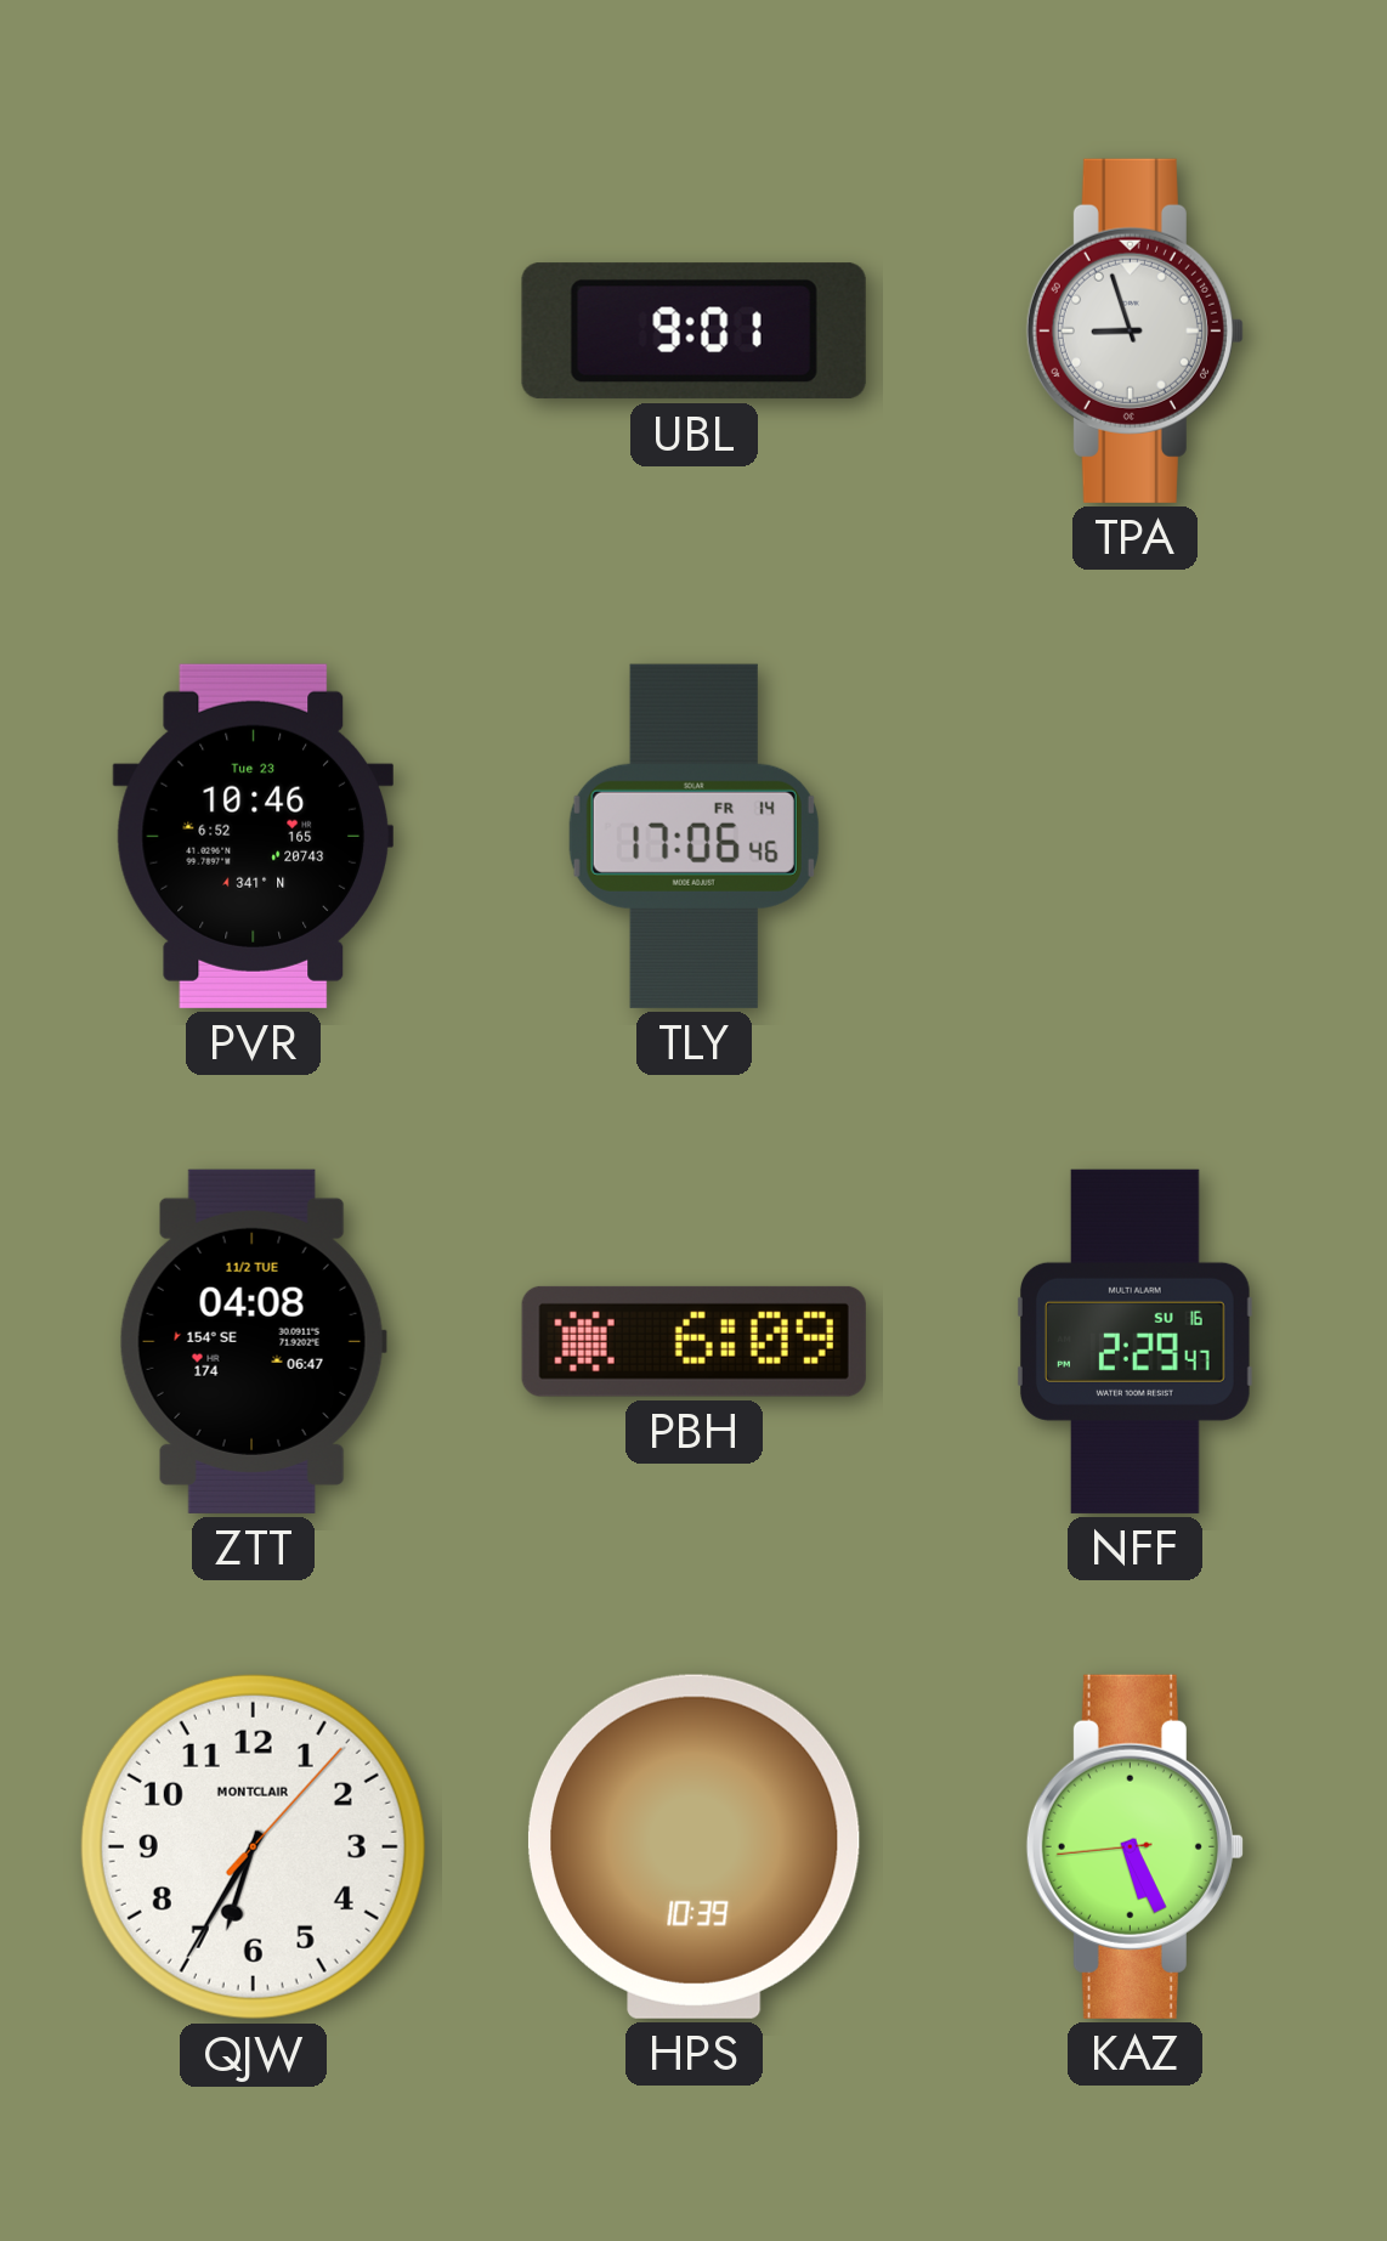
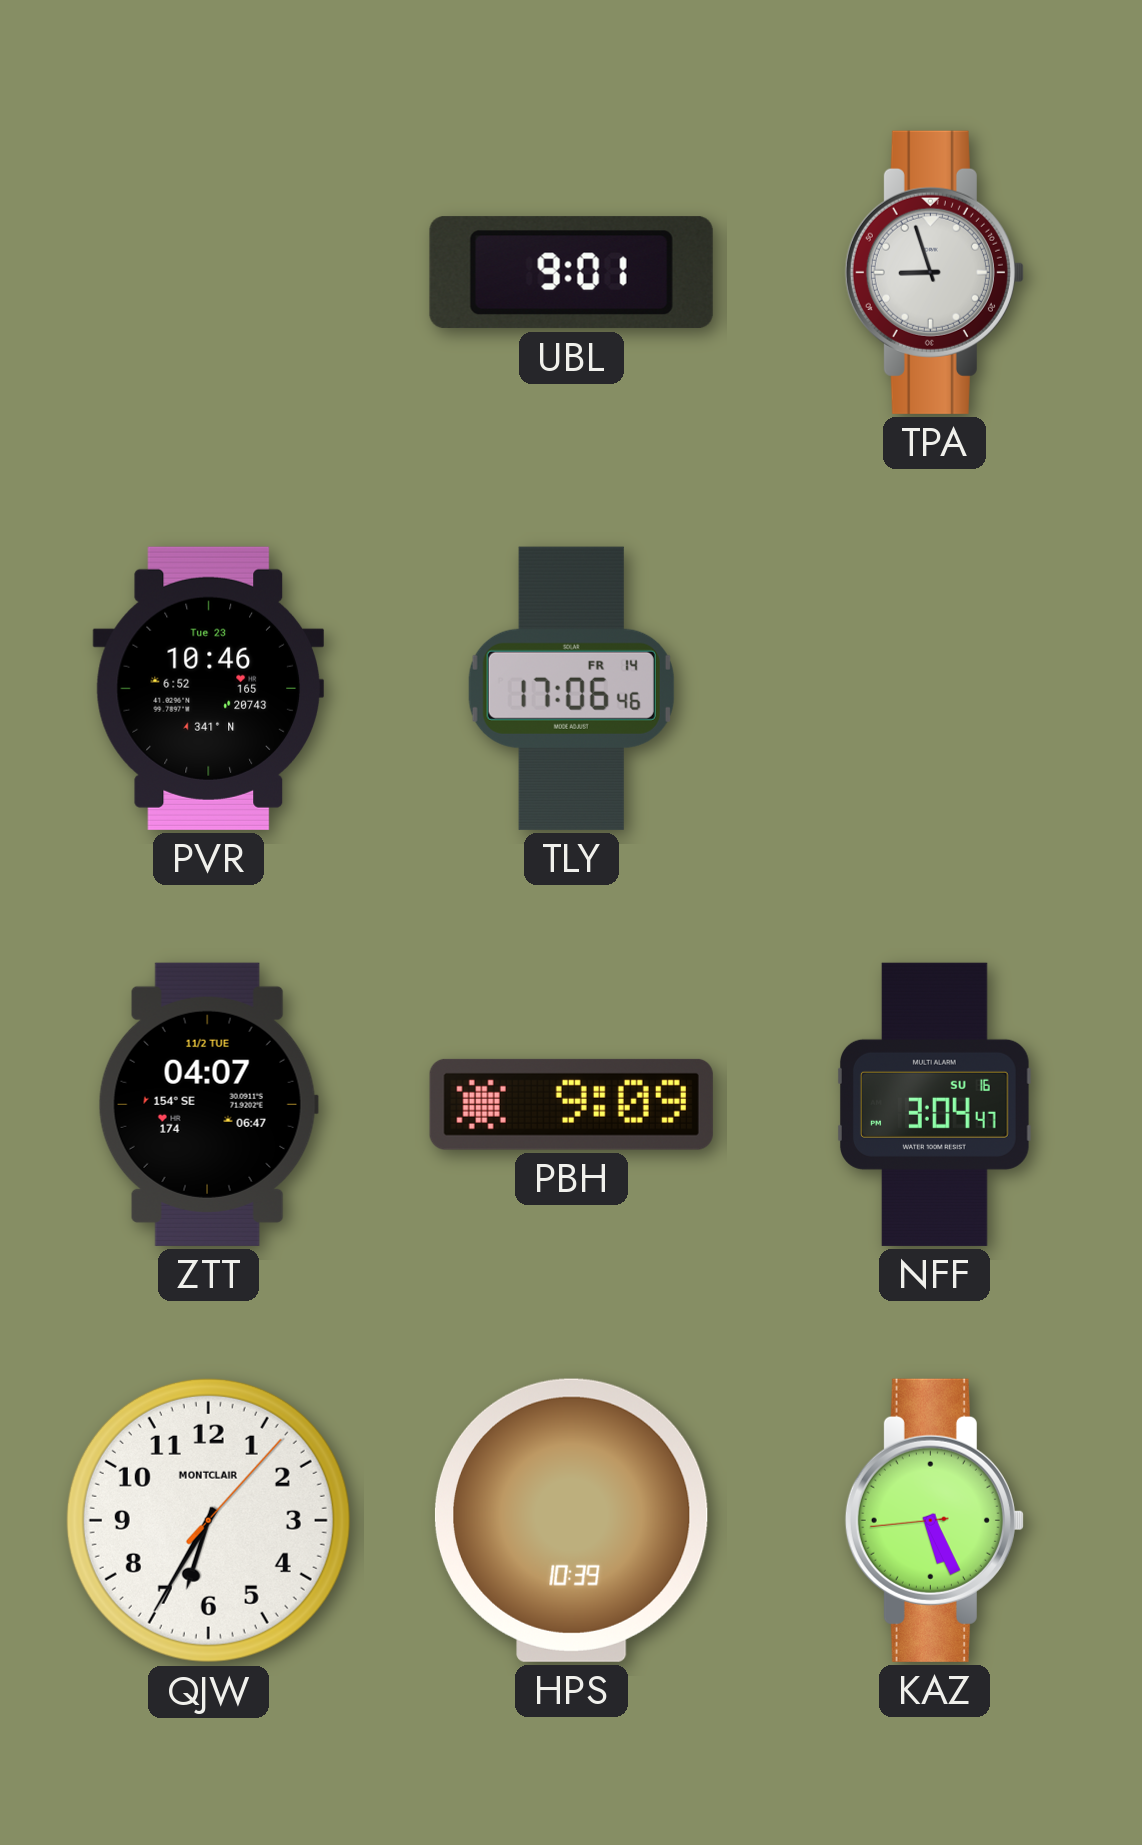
ZTT: 04:08 -> 04:07
PBH: 6:09 -> 9:09
NFF: 2:29 -> 3:04
